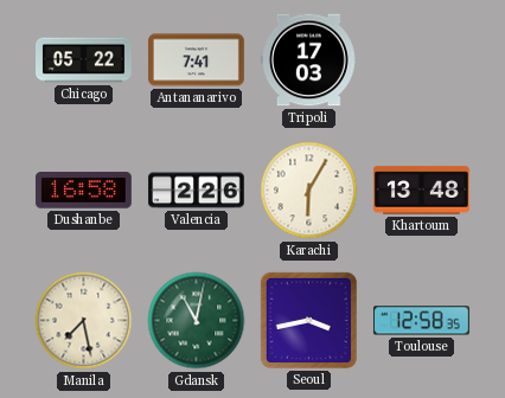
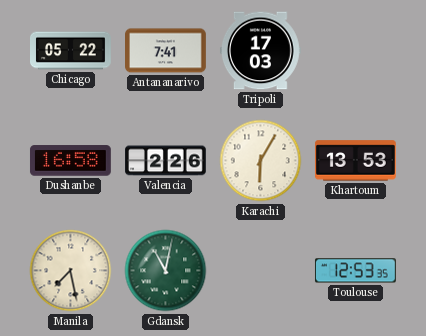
Khartoum: 13:48 -> 13:53
Seoul: 3:43 -> none
Toulouse: 12:58 -> 12:53
